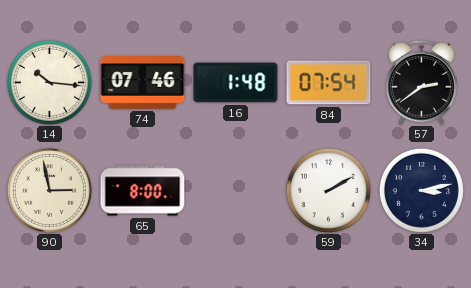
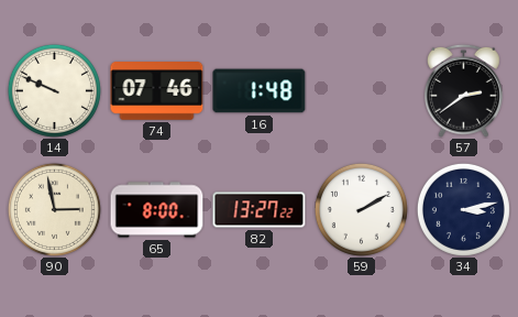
14: 10:16 -> 9:49
84: 07:54 -> none
82: none -> 13:27
